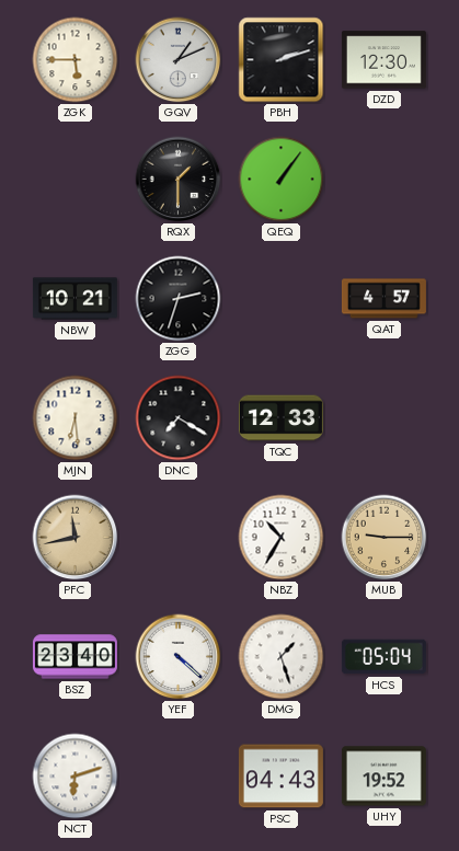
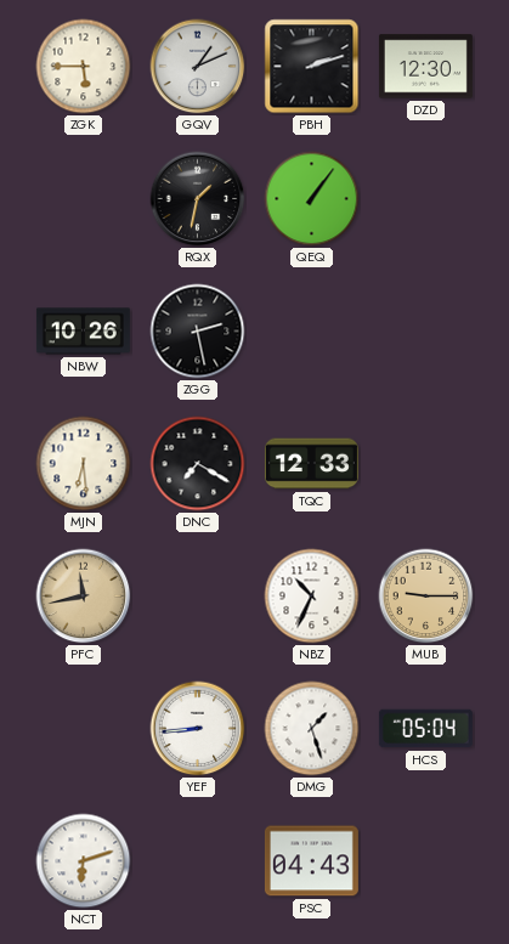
RQX: 1:30 -> 1:32
NBW: 10:21 -> 10:26
ZGG: 2:33 -> 2:28
QAT: 4:57 -> none
NBZ: 10:35 -> 10:34
BSZ: 23:40 -> none
YEF: 4:22 -> 8:44
UHY: 19:52 -> none
